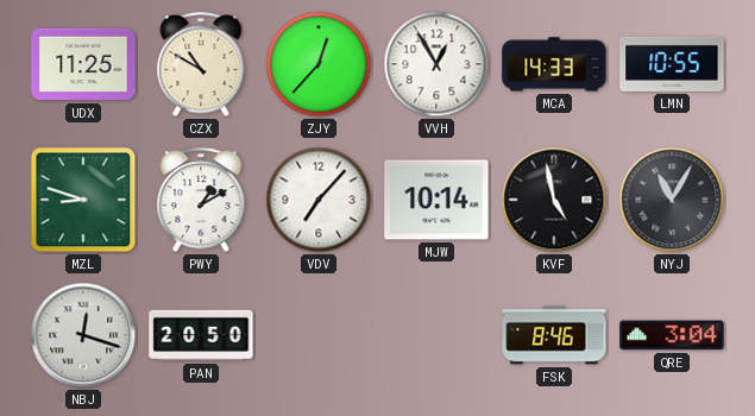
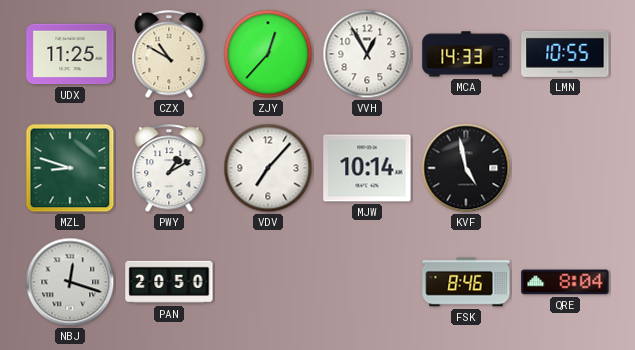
NYJ: 11:05 -> none
QRE: 3:04 -> 8:04
